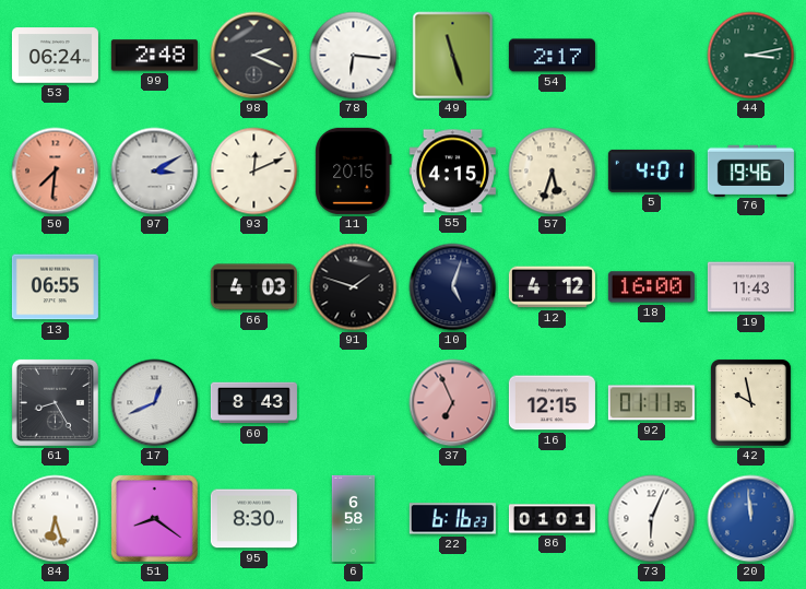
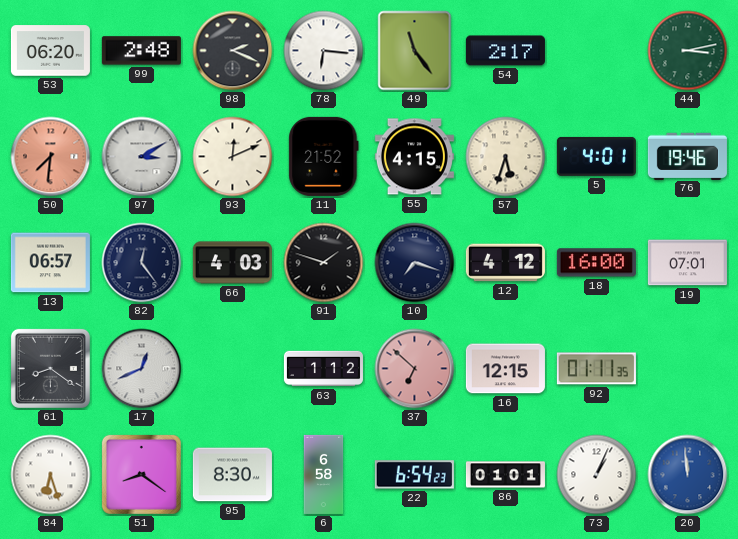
53: 06:24 -> 06:20
49: 11:27 -> 11:24
11: 20:15 -> 21:52
13: 06:55 -> 06:57
82: none -> 12:24
10: 5:03 -> 7:18
19: 11:43 -> 07:01
61: 8:25 -> 8:21
60: 8:43 -> none
63: none -> 1:12
37: 6:56 -> 6:52
42: 9:58 -> none
22: 6:16 -> 6:54
73: 6:04 -> 1:04
